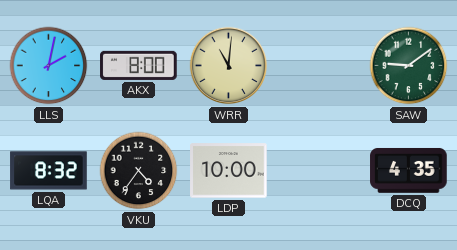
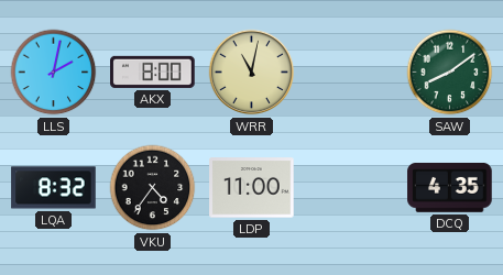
WRR: 11:01 -> 11:02
SAW: 9:09 -> 8:09
LDP: 10:00 -> 11:00
